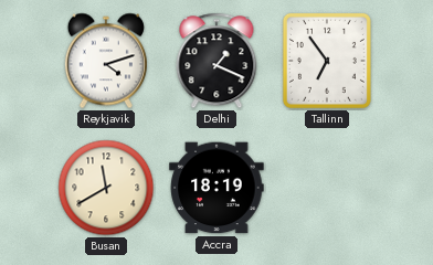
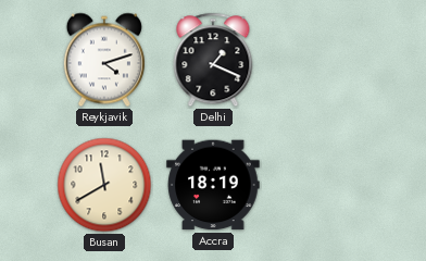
Tallinn: 6:54 -> none
